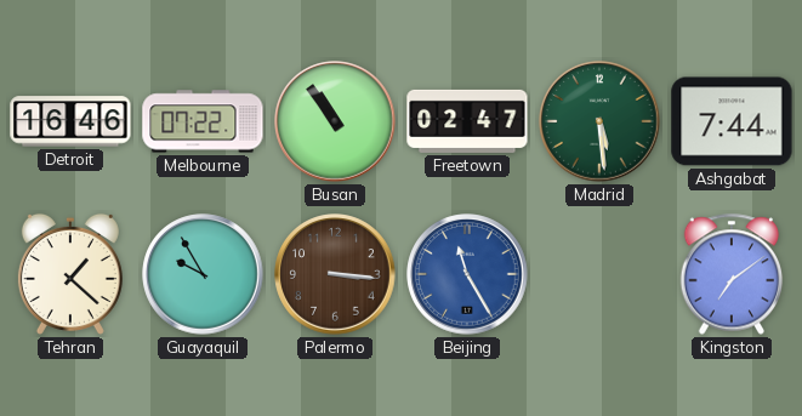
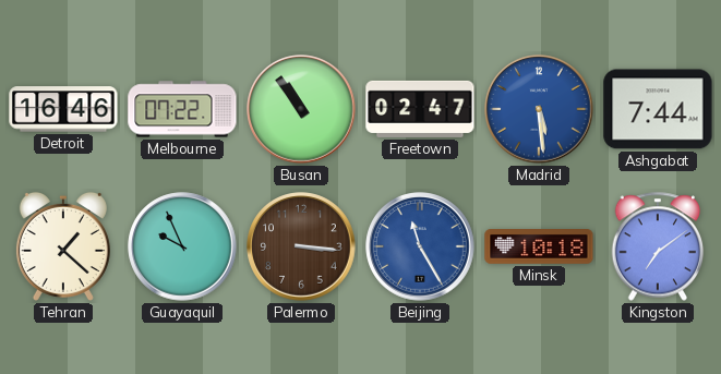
Madrid dial: green -> blue
Guayaquil: 9:55 -> 9:56
Minsk: none -> 10:18
